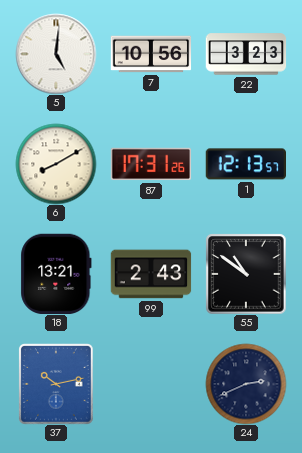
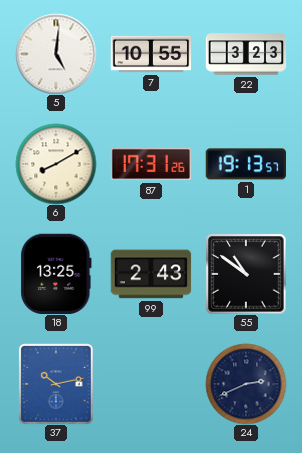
7: 10:56 -> 10:55
1: 12:13 -> 19:13
18: 13:21 -> 13:25
